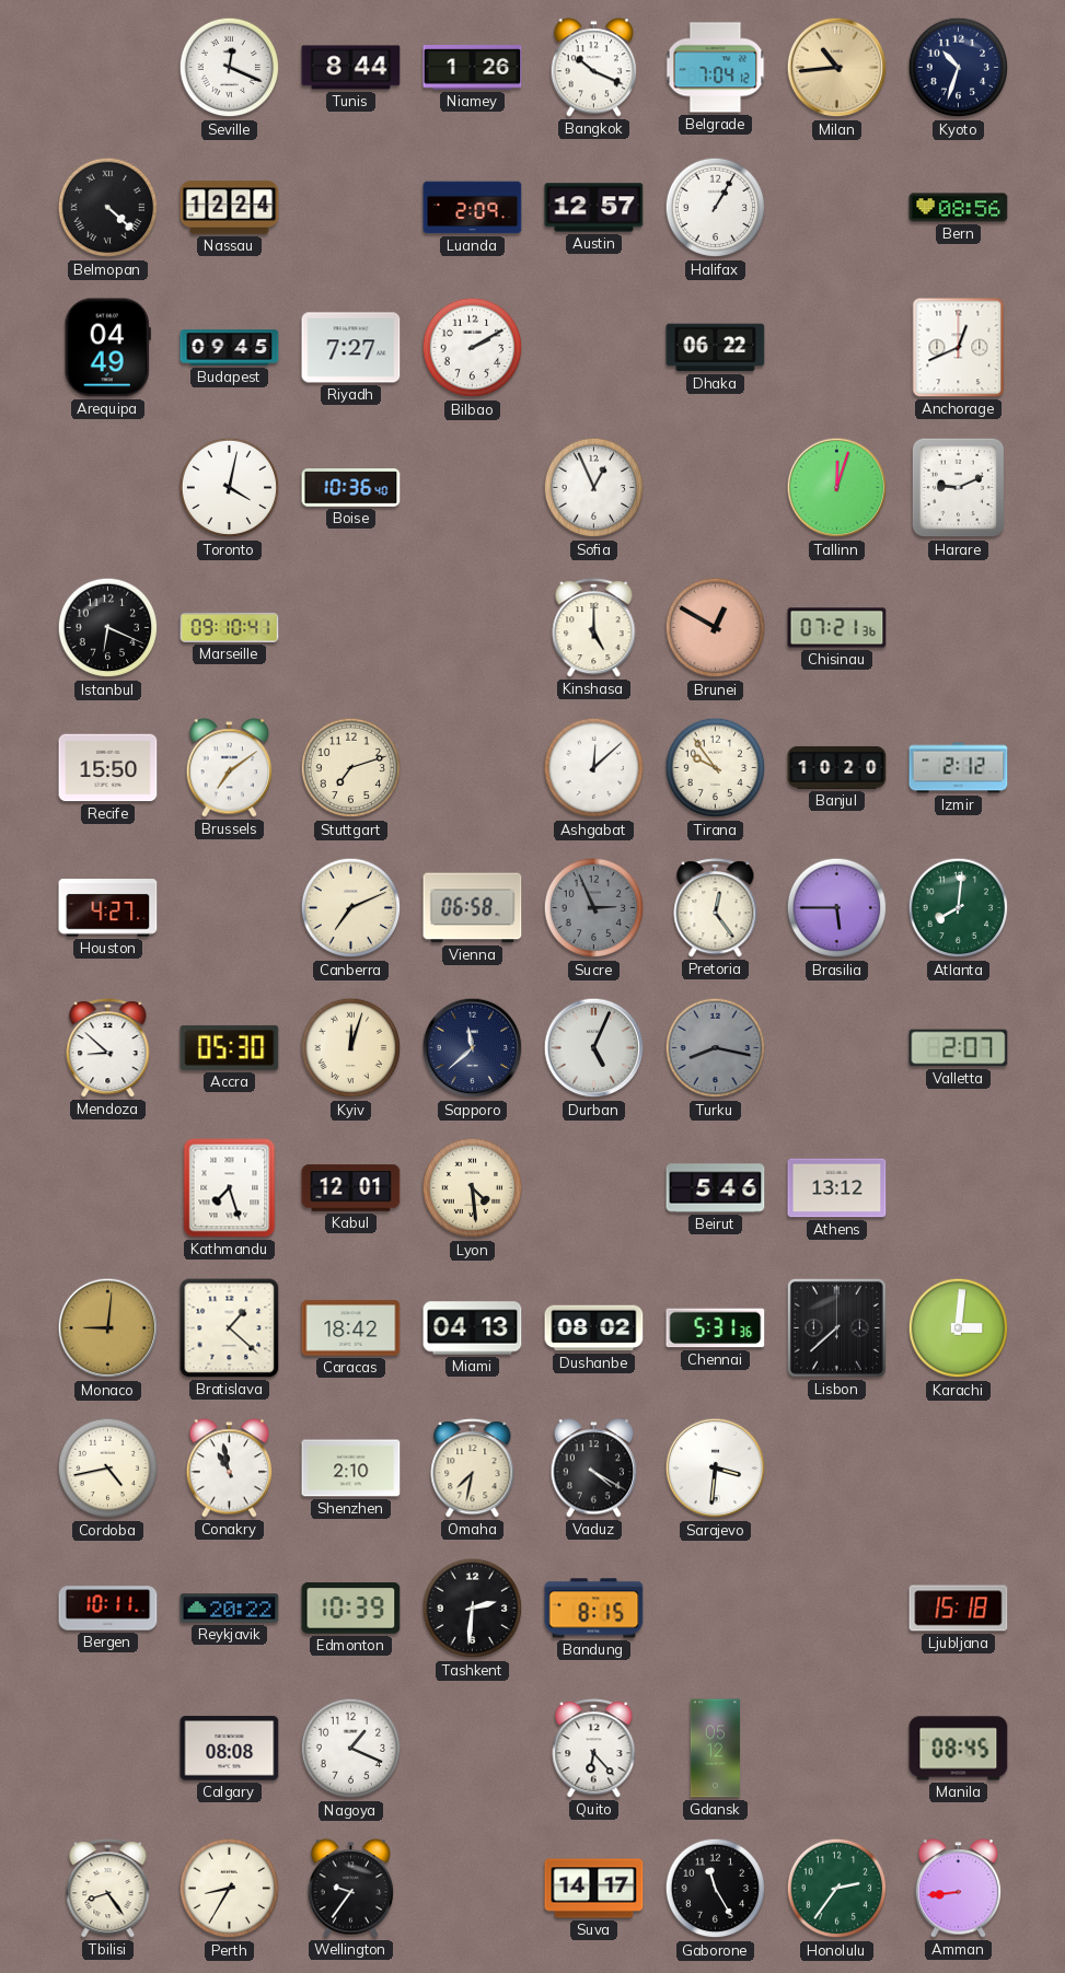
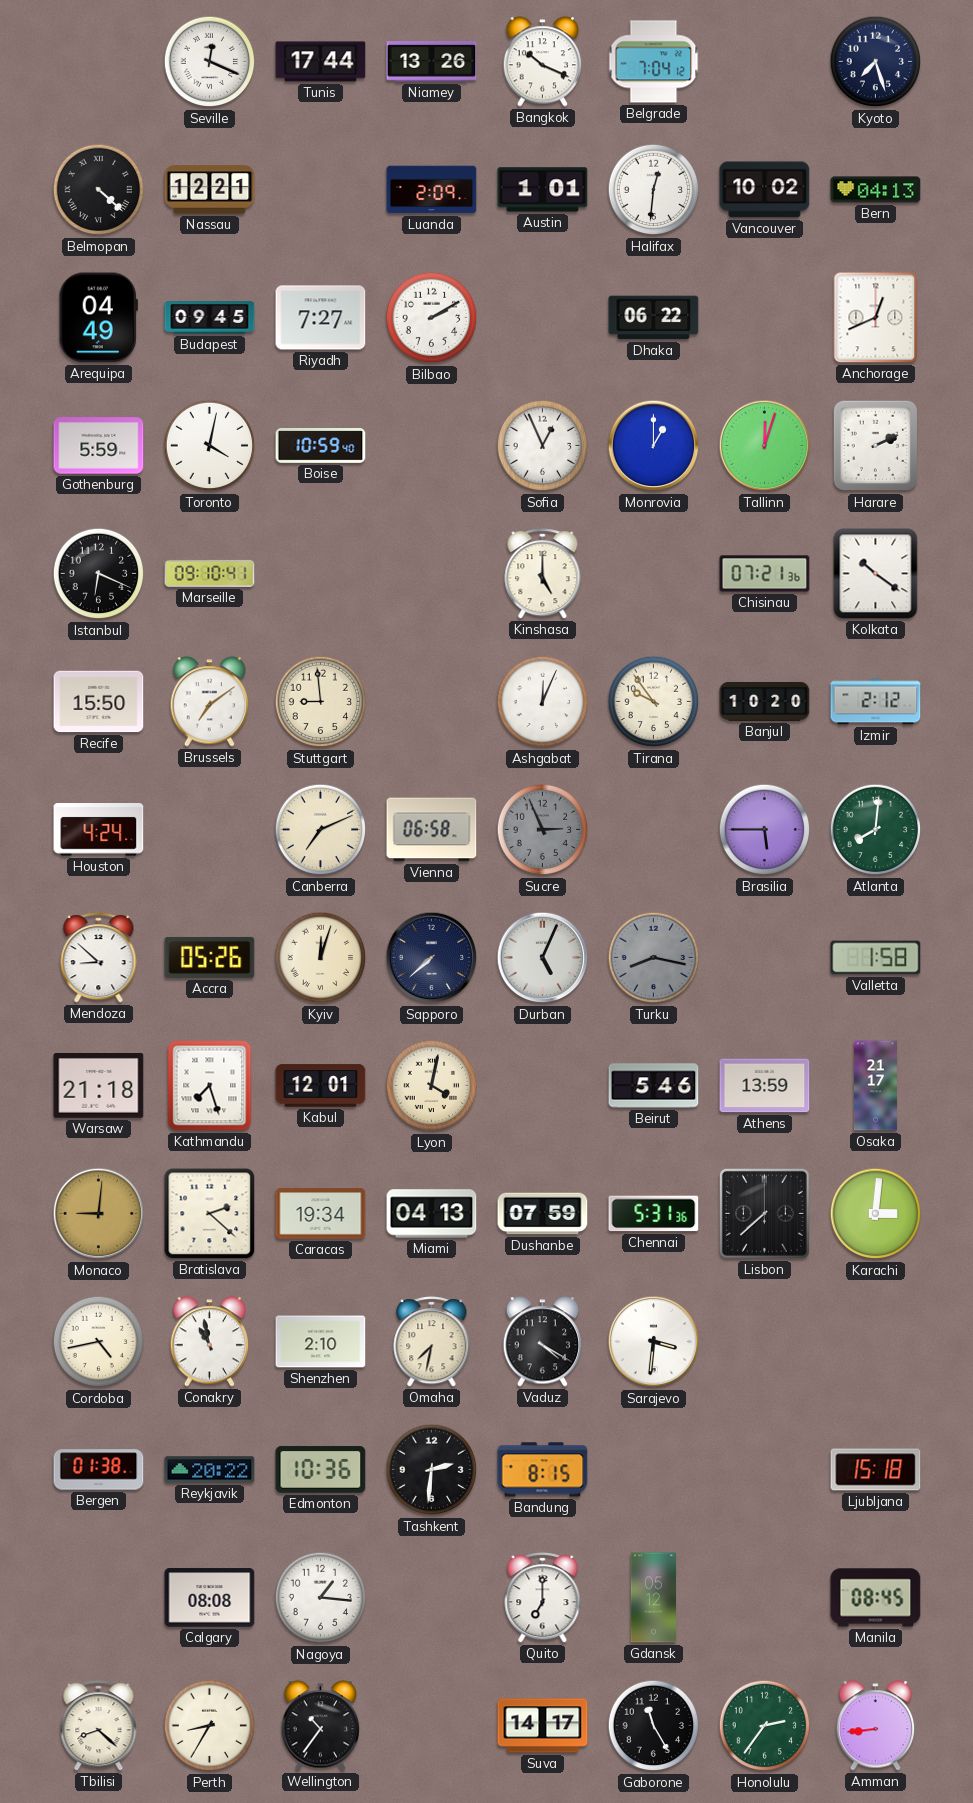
Tunis: 8:44 -> 17:44
Niamey: 1:26 -> 13:26
Milan: 10:44 -> none
Kyoto: 10:33 -> 7:27
Nassau: 12:24 -> 12:21
Austin: 12:57 -> 1:01
Halifax: 1:05 -> 12:31
Vancouver: none -> 10:02
Bern: 08:56 -> 04:13
Gothenburg: none -> 5:59
Boise: 10:36 -> 10:59
Monrovia: none -> 1:00
Harare: 9:11 -> 2:11
Brunei: 12:50 -> none
Kolkata: none -> 10:21
Stuttgart: 7:12 -> 8:59
Ashgabat: 12:08 -> 12:04
Houston: 4:27 -> 4:24
Pretoria: 12:24 -> none
Accra: 05:30 -> 05:26
Sapporo: 11:38 -> 7:38
Valletta: 2:07 -> 1:58
Warsaw: none -> 21:18
Lyon: 4:29 -> 4:02
Athens: 13:12 -> 13:59
Osaka: none -> 21:17
Bratislava: 1:22 -> 2:22
Caracas: 18:42 -> 19:34
Dushanbe: 08:02 -> 07:59
Bergen: 10:11 -> 01:38
Edmonton: 10:39 -> 10:36
Nagoya: 1:19 -> 1:16
Quito: 6:23 -> 7:00
Tbilisi: 8:24 -> 8:22
Wellington: 9:36 -> 10:36
